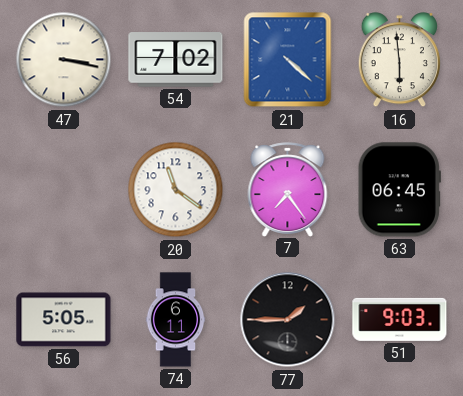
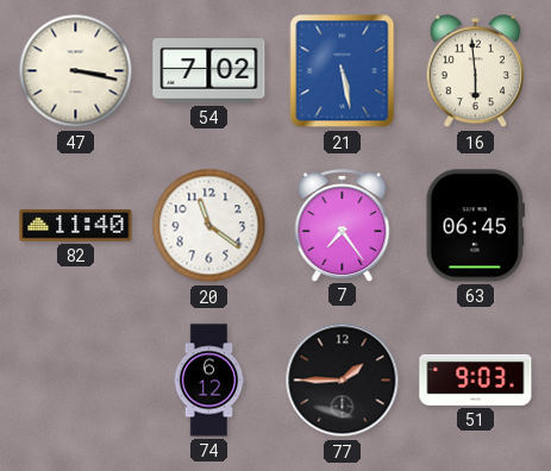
21: 4:22 -> 5:28
82: none -> 11:40
56: 5:05 -> none
74: 6:11 -> 6:12
